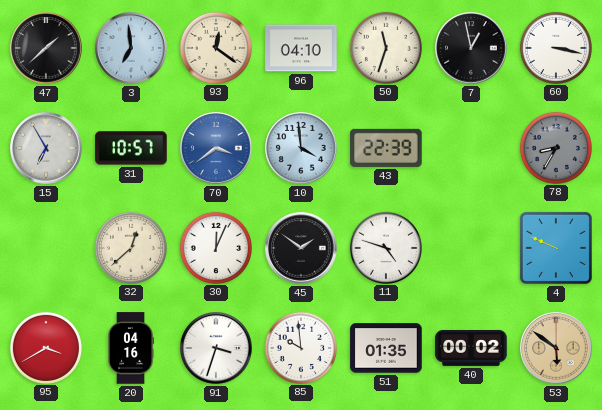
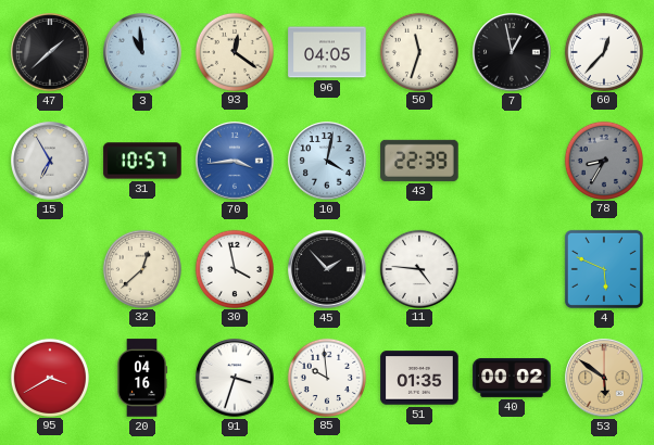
3: 6:59 -> 10:59
96: 04:10 -> 04:05
60: 3:17 -> 12:37
70: 3:39 -> 3:44
10: 3:59 -> 4:02
30: 12:04 -> 3:58
45: 1:51 -> 1:53
11: 4:48 -> 4:46
4: 9:49 -> 5:49
